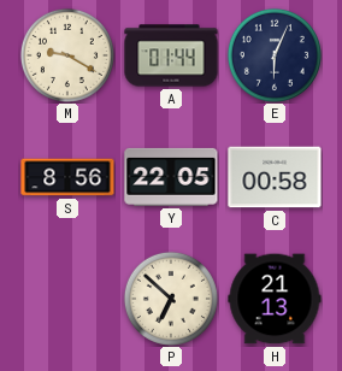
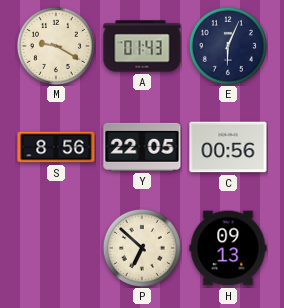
A: 01:44 -> 01:43
C: 00:58 -> 00:56
H: 21:13 -> 09:13
